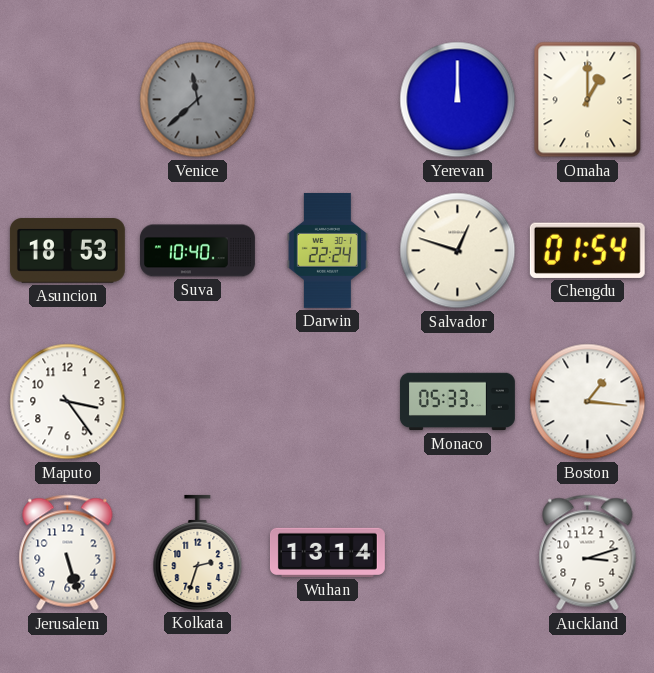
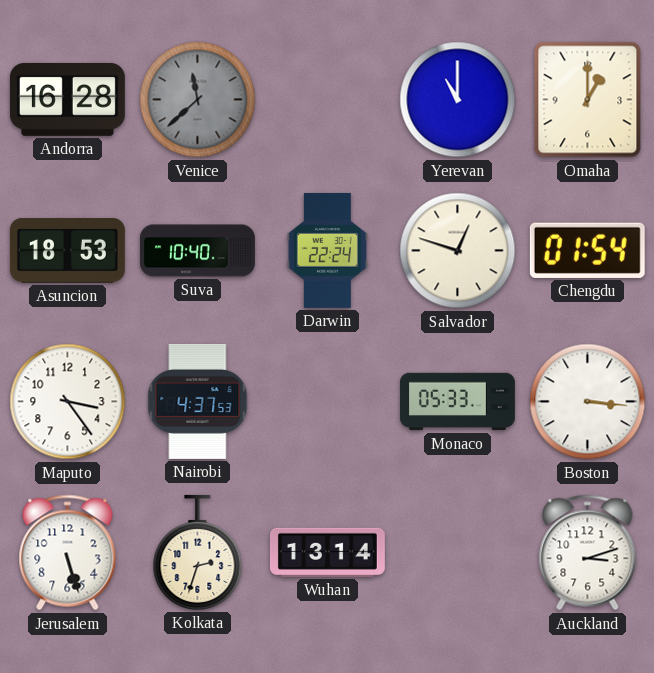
Andorra: none -> 16:28
Yerevan: 12:00 -> 11:00
Nairobi: none -> 4:37
Boston: 1:16 -> 3:16
